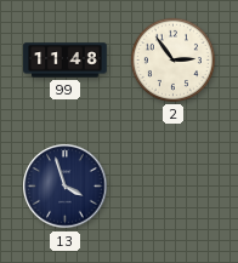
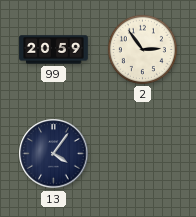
99: 11:48 -> 20:59
13: 3:57 -> 4:06
